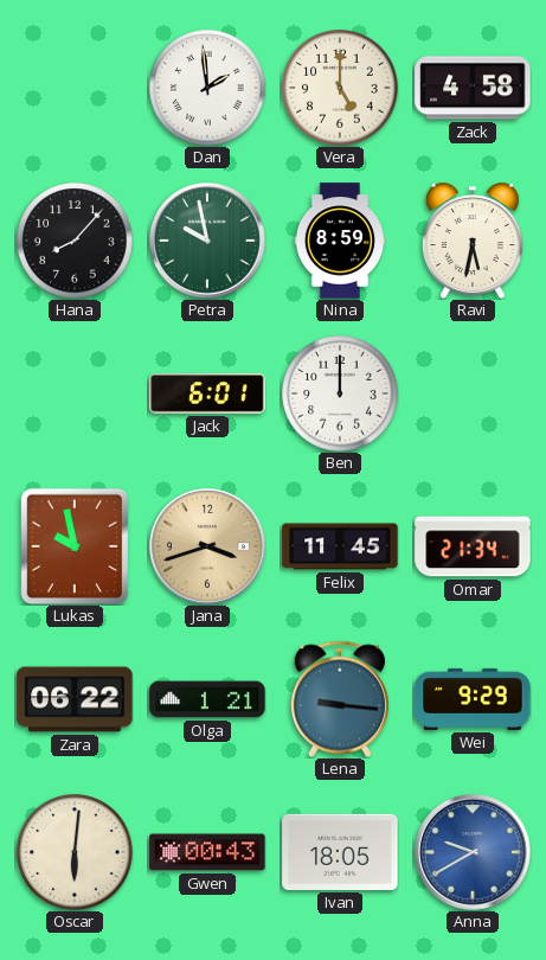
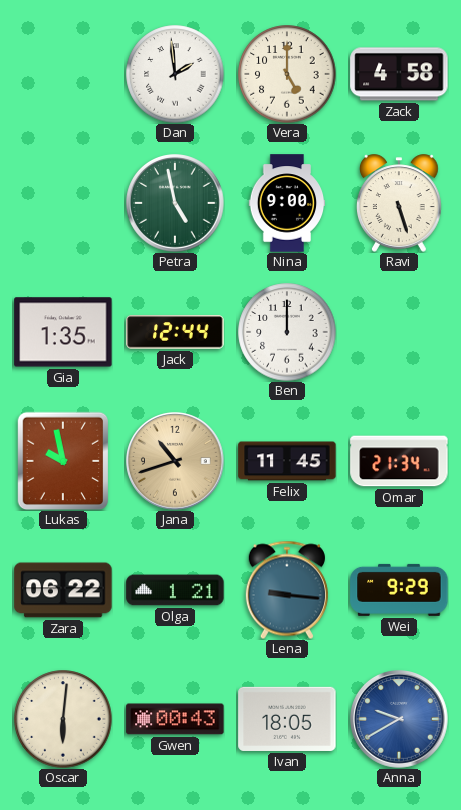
Hana: 8:07 -> none
Petra: 9:58 -> 4:58
Nina: 8:59 -> 9:00
Ravi: 5:32 -> 5:27
Gia: none -> 1:35
Jack: 6:01 -> 12:44
Jana: 3:42 -> 10:42
